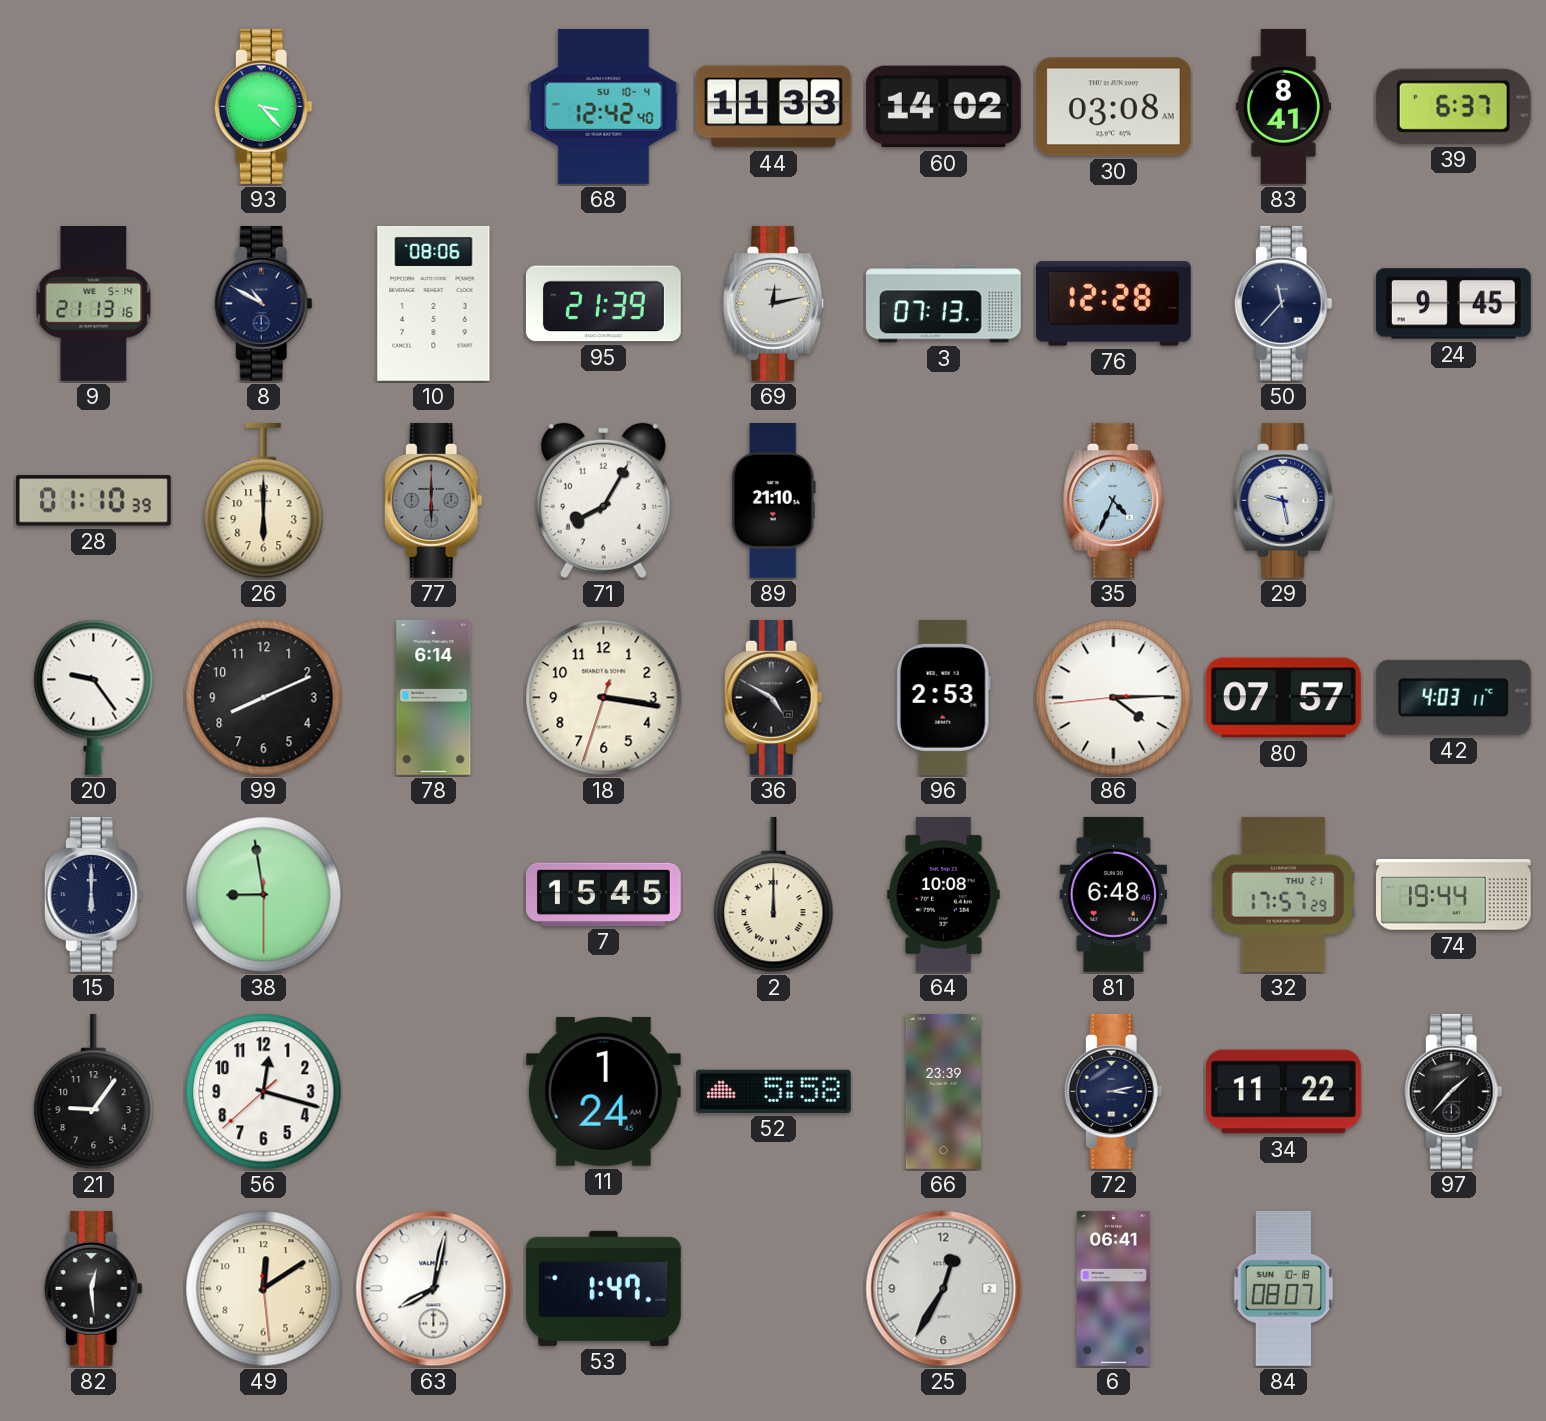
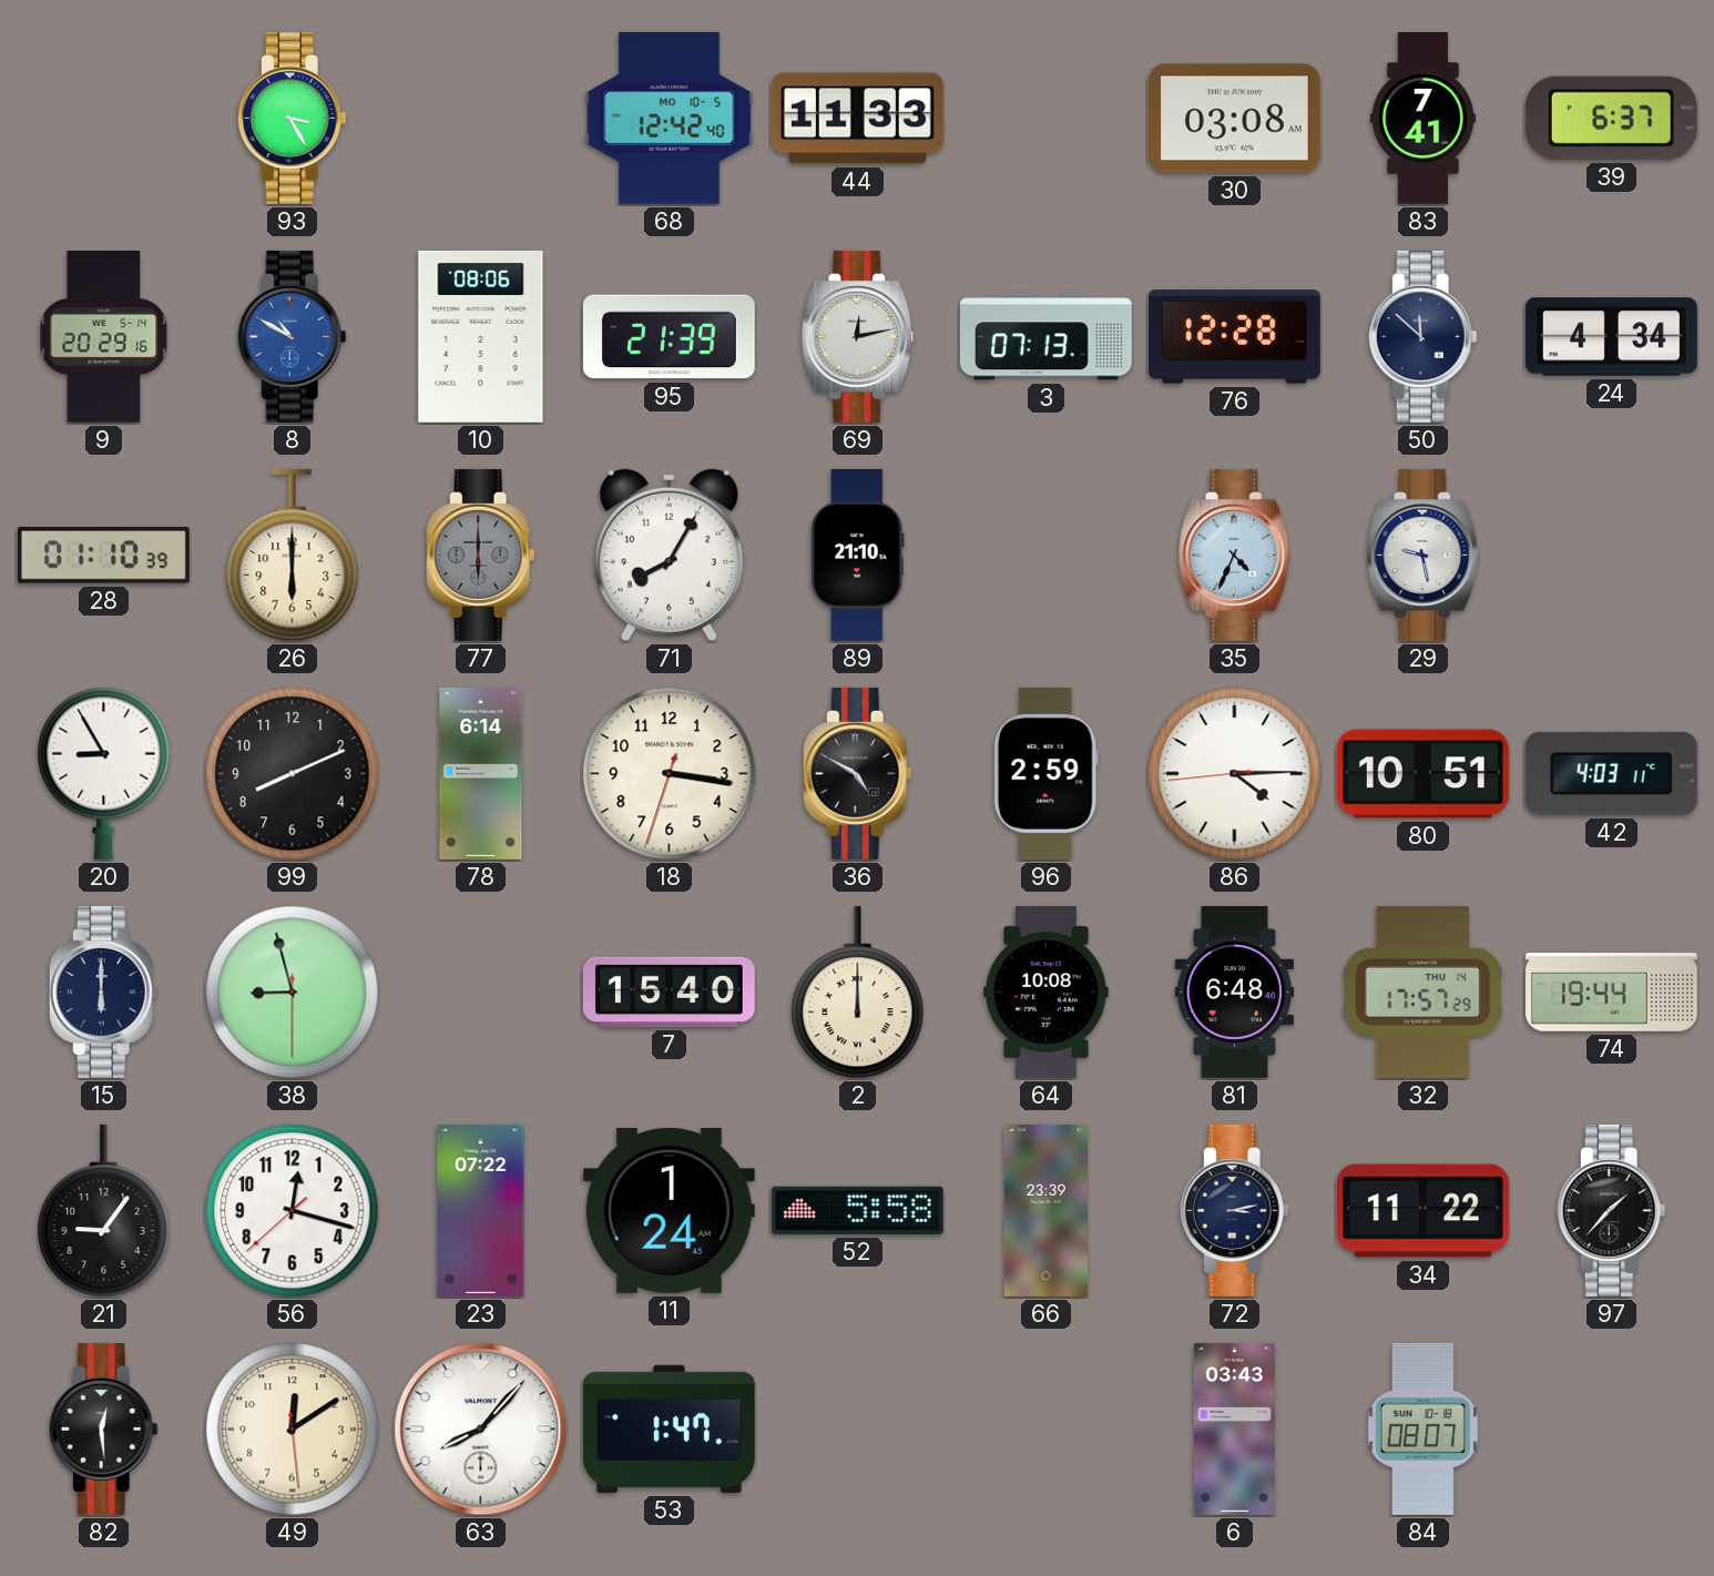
93: 3:23 -> 3:25
68 date: SU 10-4 -> MO 10-5
60: 14:02 -> none
83: 8:41 -> 7:41
9: 21:13 -> 20:29
8 dial: navy -> blue
50: 11:37 -> 11:52
24: 9:45 -> 4:34
20: 9:24 -> 8:55
96: 2:53 -> 2:59
80: 07:57 -> 10:51
38: 8:58 -> 8:57
7: 15:45 -> 15:40
32 date: THU 21 -> THU 14
23: none -> 07:22
63: 8:02 -> 8:07
25: 12:35 -> none
6: 06:41 -> 03:43
